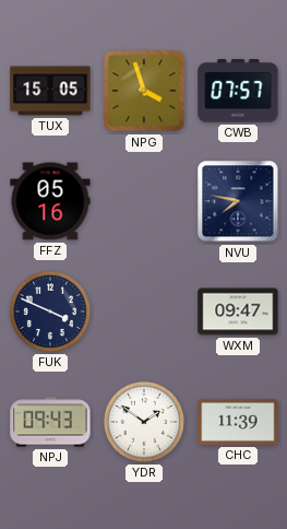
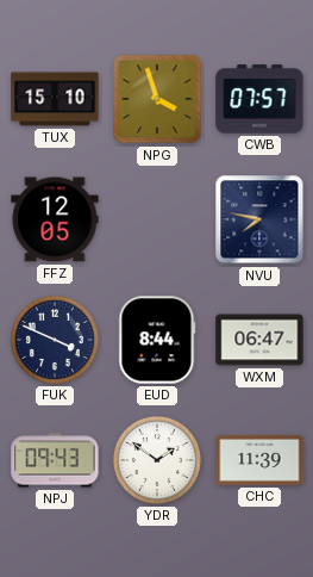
TUX: 15:05 -> 15:10
FFZ: 05:16 -> 12:05
EUD: none -> 8:44
WXM: 09:47 -> 06:47
